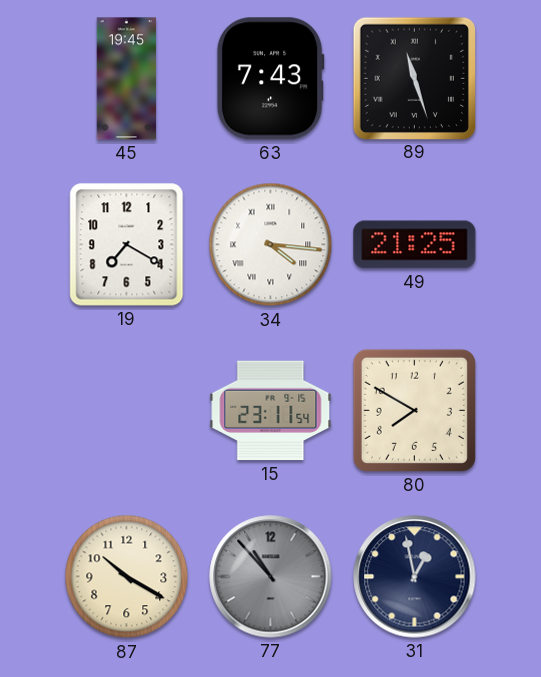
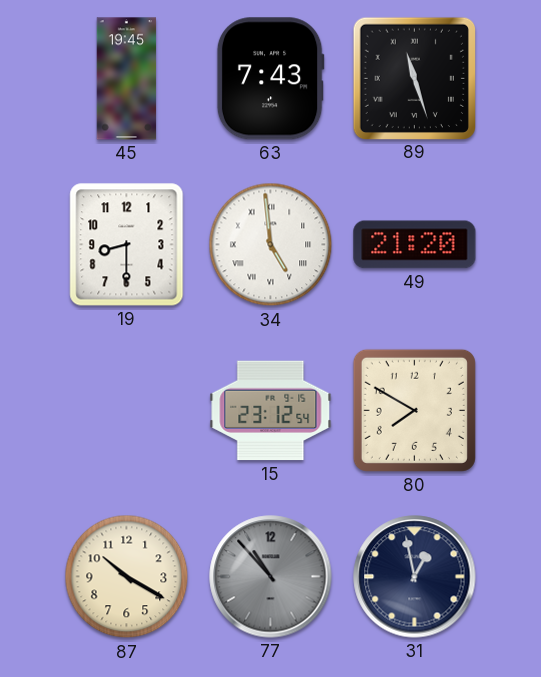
19: 7:20 -> 8:30
34: 4:16 -> 4:59
49: 21:25 -> 21:20
15: 23:11 -> 23:12
